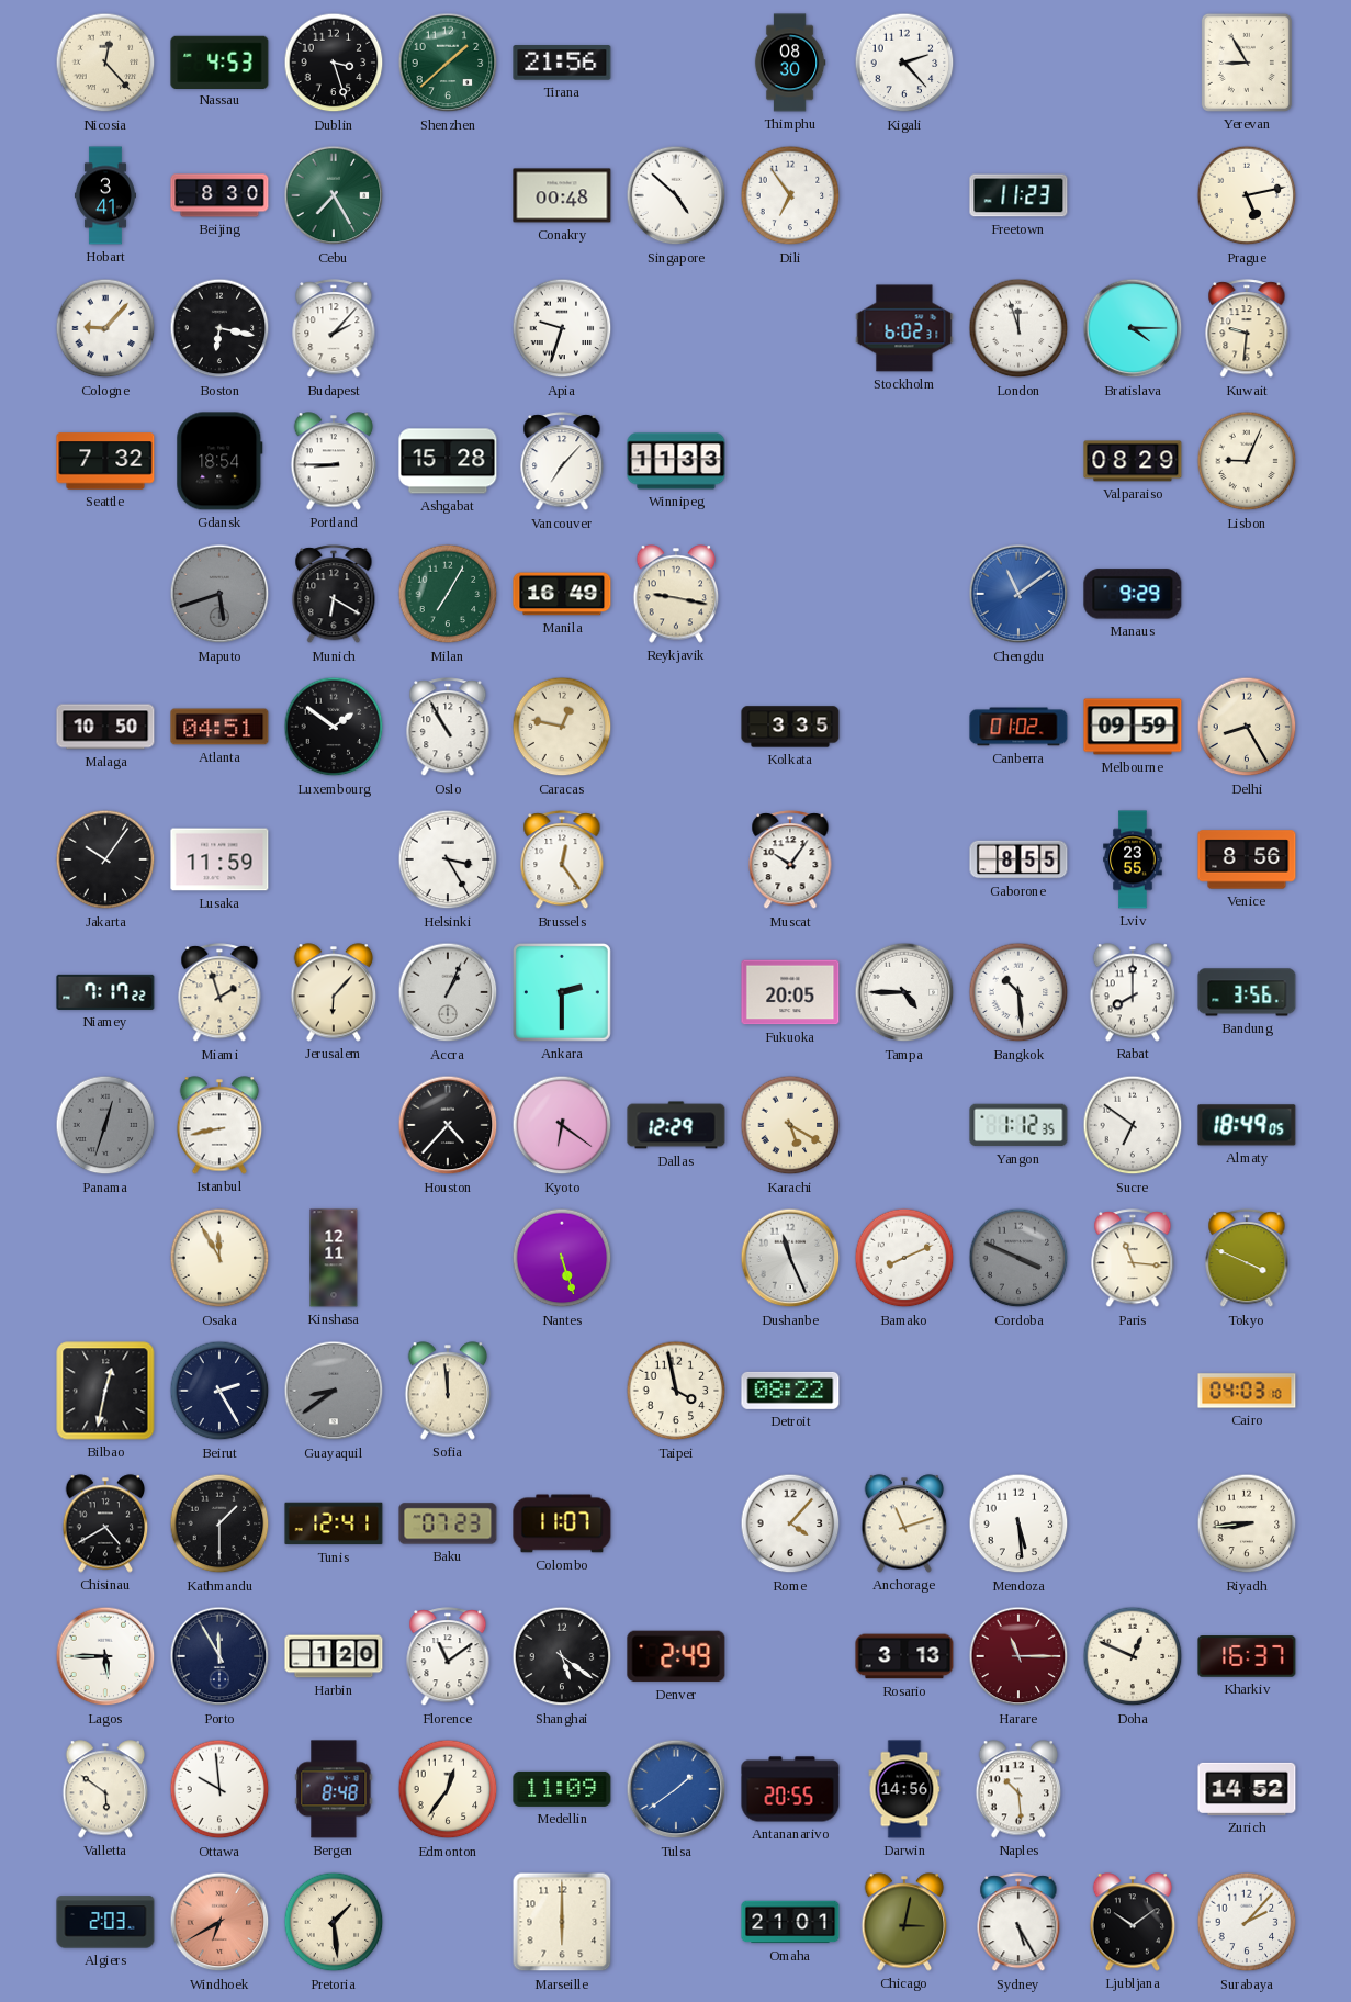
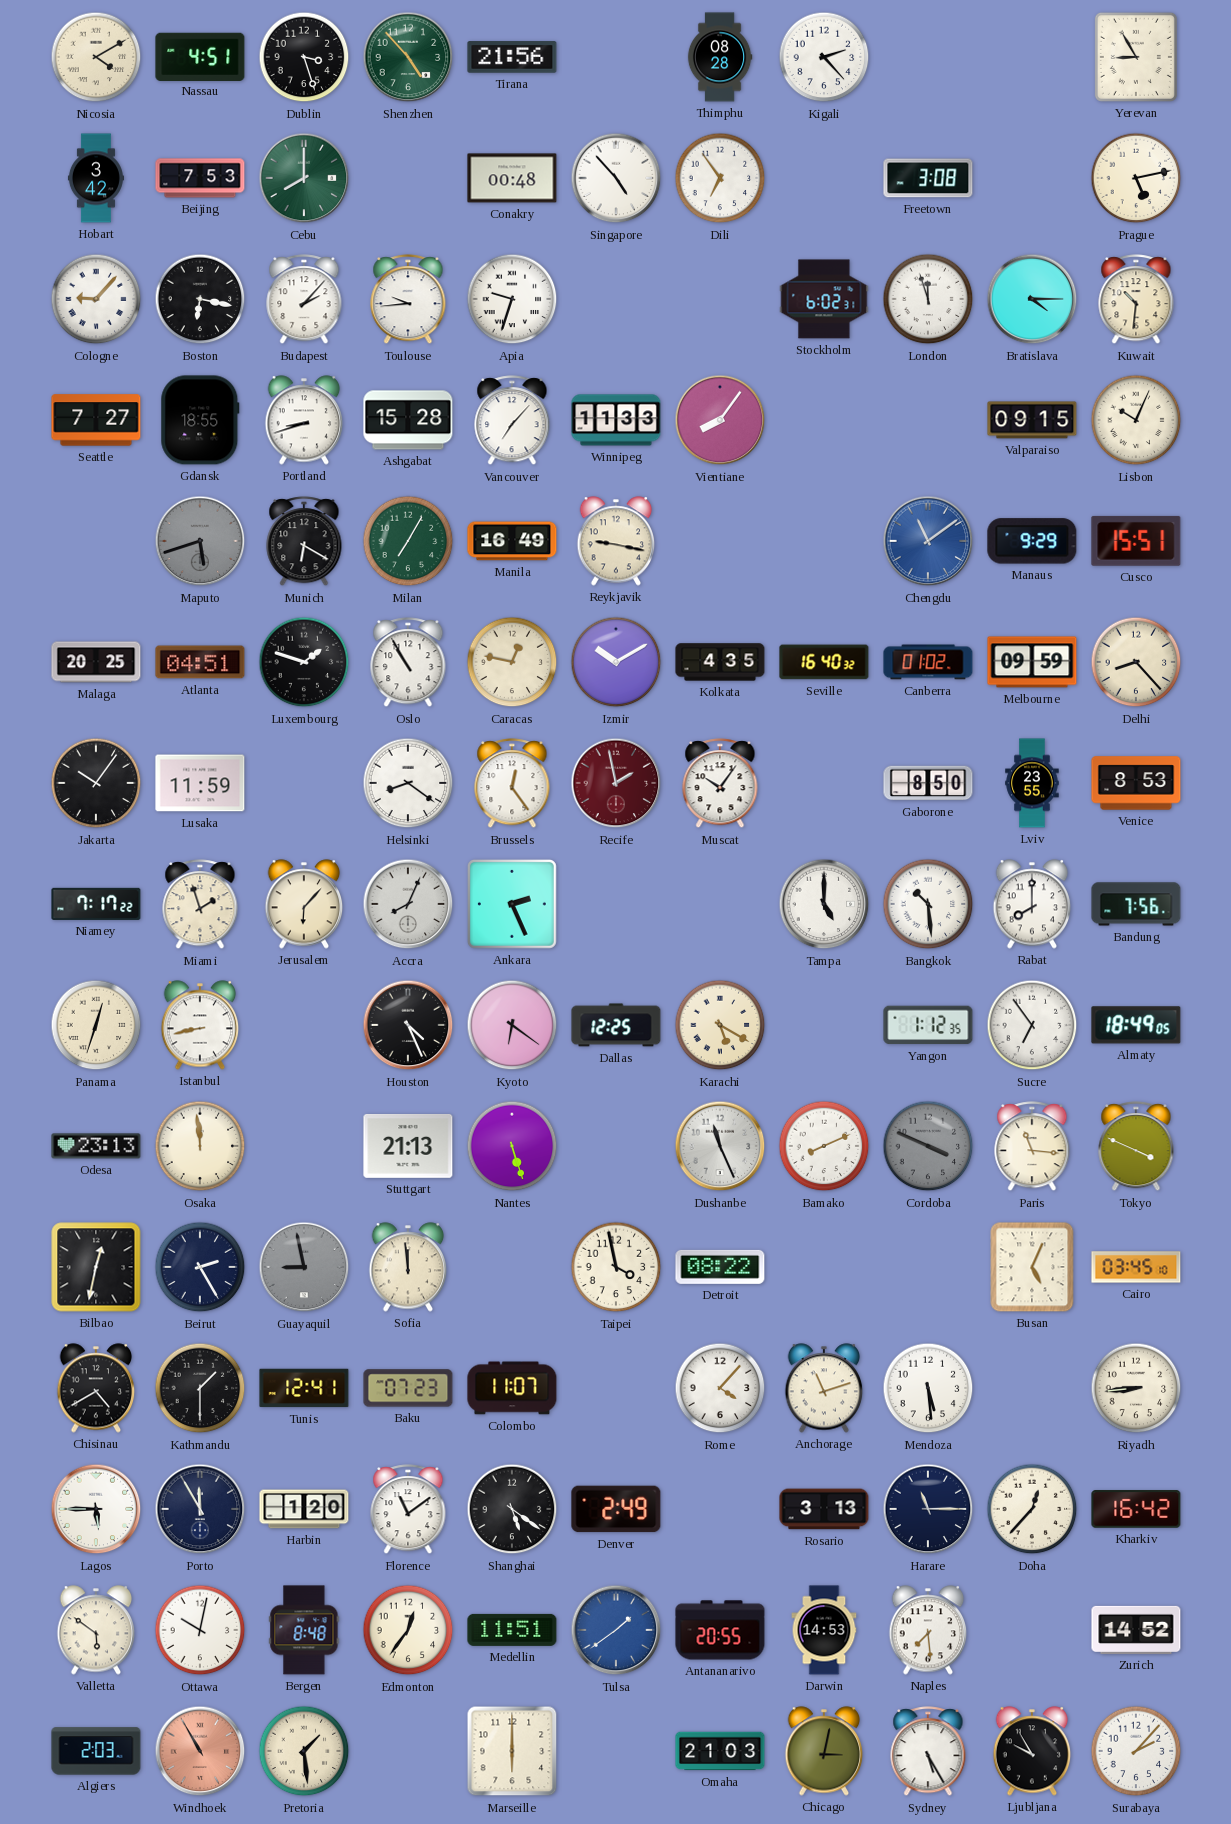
Nicosia: 12:23 -> 4:10
Nassau: 4:53 -> 4:51
Shenzhen: 1:38 -> 4:53
Thimphu: 08:30 -> 08:28
Hobart: 3:41 -> 3:42
Beijing: 8:30 -> 7:53
Cebu: 7:25 -> 8:00
Singapore: 4:52 -> 4:53
Freetown: 11:23 -> 3:08
Toulouse: none -> 9:44
Kuwait: 9:31 -> 10:31
Seattle: 7:32 -> 7:27
Gdansk: 18:54 -> 18:55
Portland: 8:45 -> 8:42
Vientiane: none -> 8:06
Valparaiso: 08:29 -> 09:15
Lisbon: 9:04 -> 10:04
Cusco: none -> 15:51
Malaga: 10:50 -> 20:25
Luxembourg: 1:51 -> 1:48
Izmir: none -> 10:10
Kolkata: 3:35 -> 4:35
Seville: none -> 16:40
Delhi: 8:25 -> 8:23
Helsinki: 3:25 -> 8:21
Recife: none -> 1:58
Gaborone: 8:55 -> 8:50
Venice: 8:56 -> 8:53
Accra: 1:04 -> 8:04
Ankara: 2:30 -> 2:26
Fukuoka: 20:05 -> none
Tampa: 4:45 -> 5:00
Bandung: 3:56 -> 7:56
Panama dial: grey -> cream
Houston: 4:37 -> 4:26
Dallas: 12:29 -> 12:25
Sucre: 6:51 -> 6:54
Odesa: none -> 23:13
Osaka: 11:55 -> 11:59
Kinshasa: 12:11 -> none
Stuttgart: none -> 21:13
Guayaquil: 8:39 -> 8:58
Busan: none -> 5:04
Cairo: 04:03 -> 03:45
Harare dial: burgundy -> navy
Doha: 12:49 -> 12:37
Kharkiv: 16:37 -> 16:42
Ottawa: 9:59 -> 10:02
Medellin: 11:09 -> 11:51
Darwin: 14:56 -> 14:53
Naples: 10:29 -> 7:29
Windhoek: 6:40 -> 10:55
Omaha: 21:01 -> 21:03
Ljubljana: 10:09 -> 9:55
